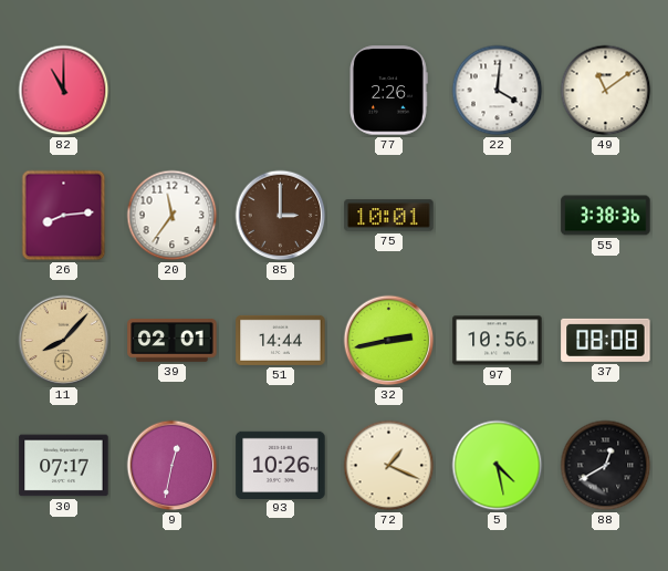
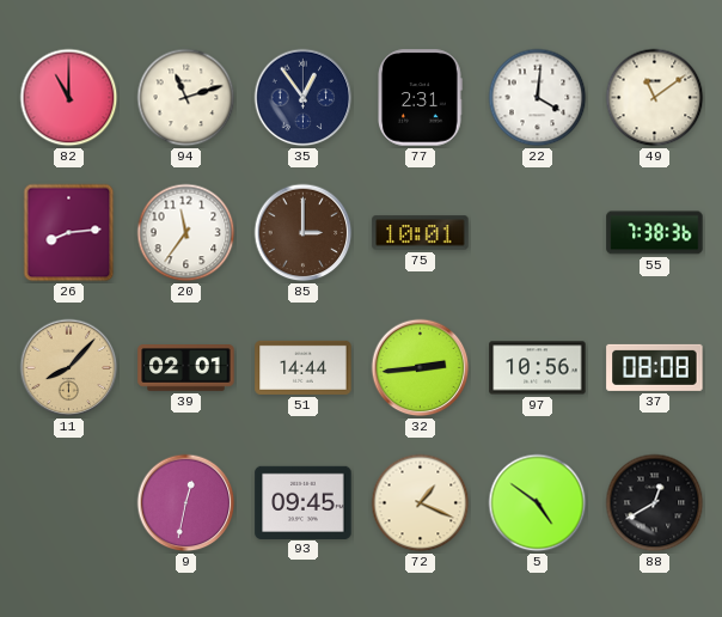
94: none -> 11:12
35: none -> 12:54
77: 2:26 -> 2:31
55: 3:38 -> 7:38
32: 2:43 -> 2:44
30: 07:17 -> none
93: 10:26 -> 09:45
5: 4:28 -> 4:51
